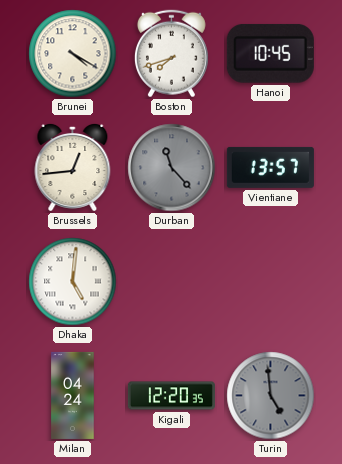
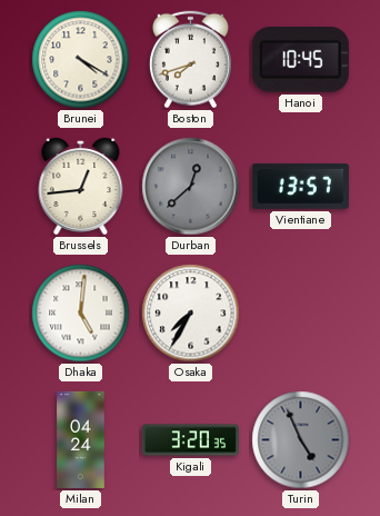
Durban: 11:23 -> 12:38
Osaka: none -> 7:35
Kigali: 12:20 -> 3:20
Turin: 4:59 -> 4:56
